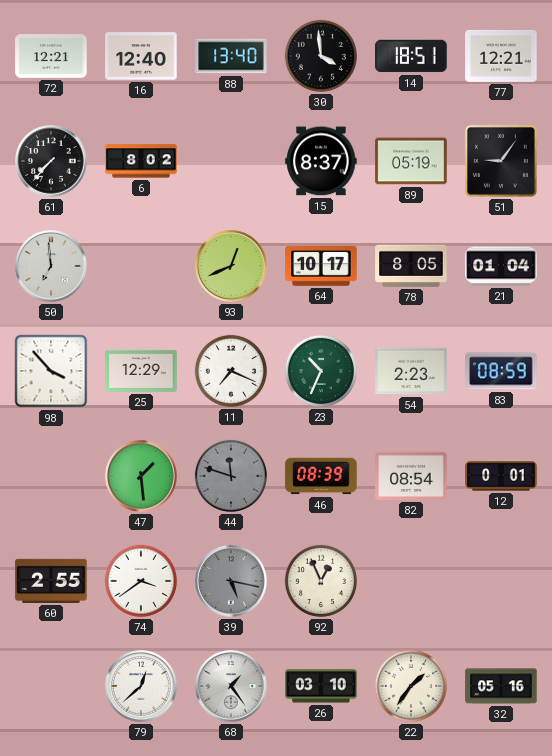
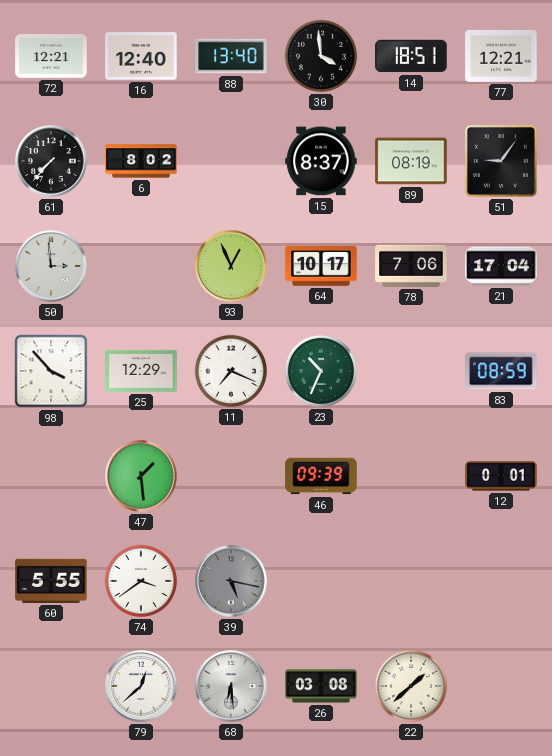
89: 05:19 -> 08:19
50: 6:59 -> 2:59
93: 12:41 -> 12:56
78: 8:05 -> 7:06
21: 01:04 -> 17:04
54: 2:23 -> none
44: 11:48 -> none
46: 08:39 -> 09:39
82: 08:54 -> none
60: 2:55 -> 5:55
92: 12:56 -> none
68: 1:24 -> 6:29
26: 03:10 -> 03:08
22: 1:36 -> 1:38
32: 05:16 -> none
